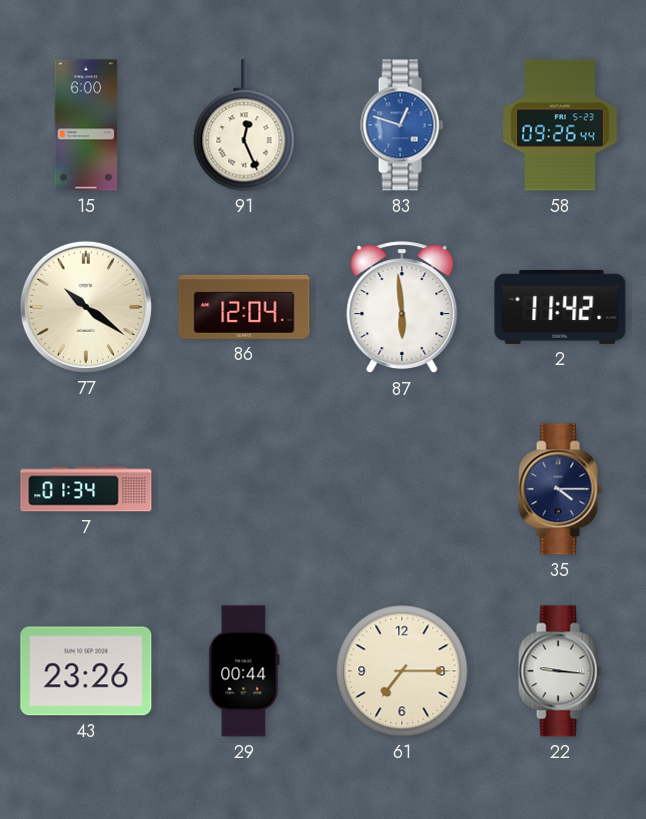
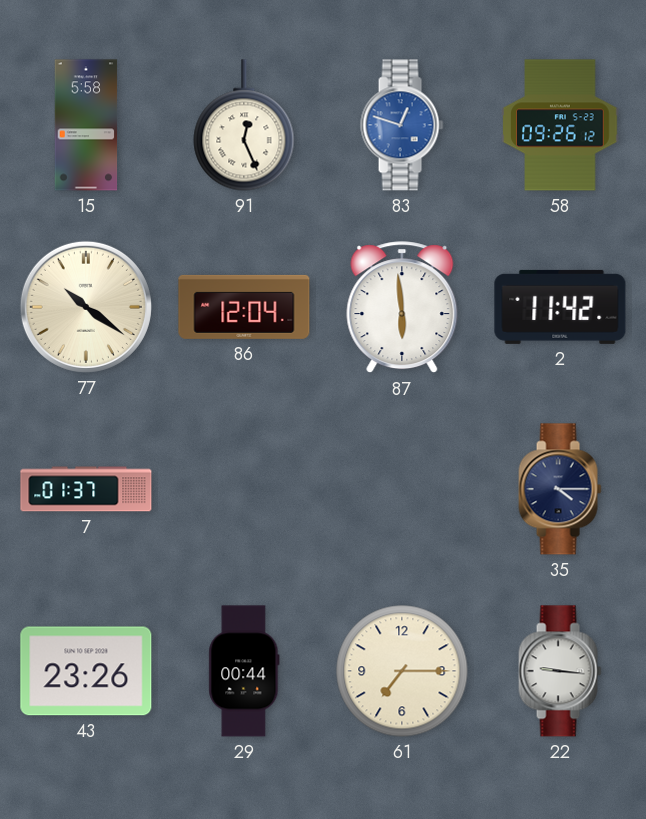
15: 6:00 -> 5:58
58: 09:26:44 -> 09:26:12
7: 01:34 -> 01:37
